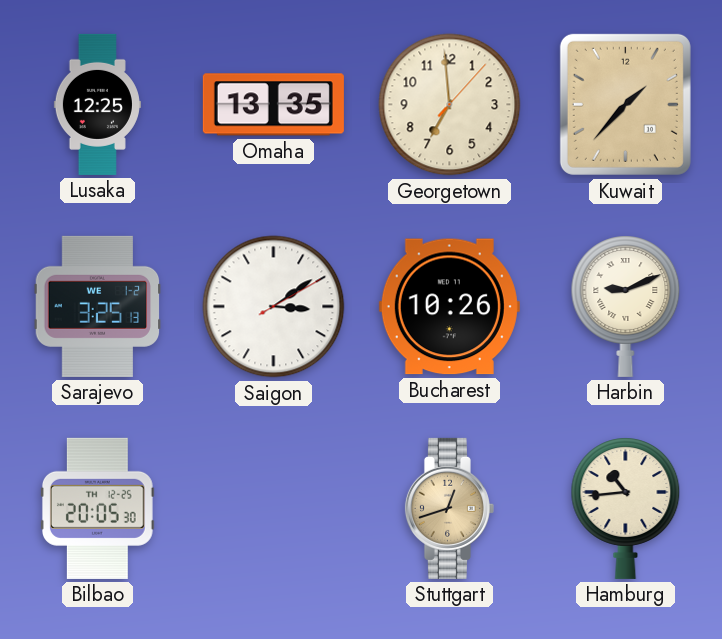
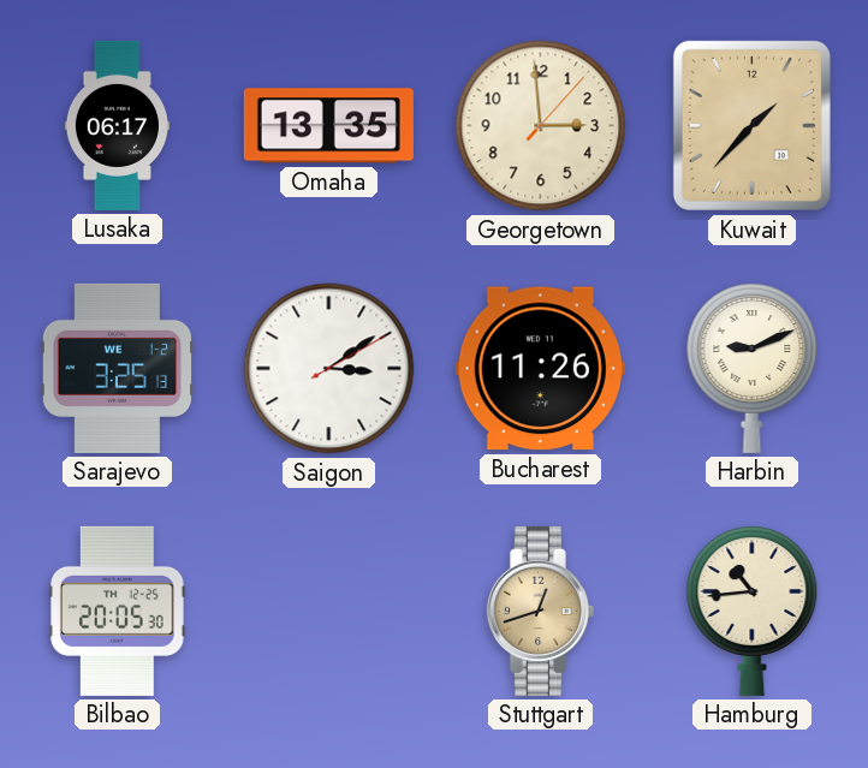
Lusaka: 12:25 -> 06:17
Georgetown: 6:59 -> 2:59
Bucharest: 10:26 -> 11:26
